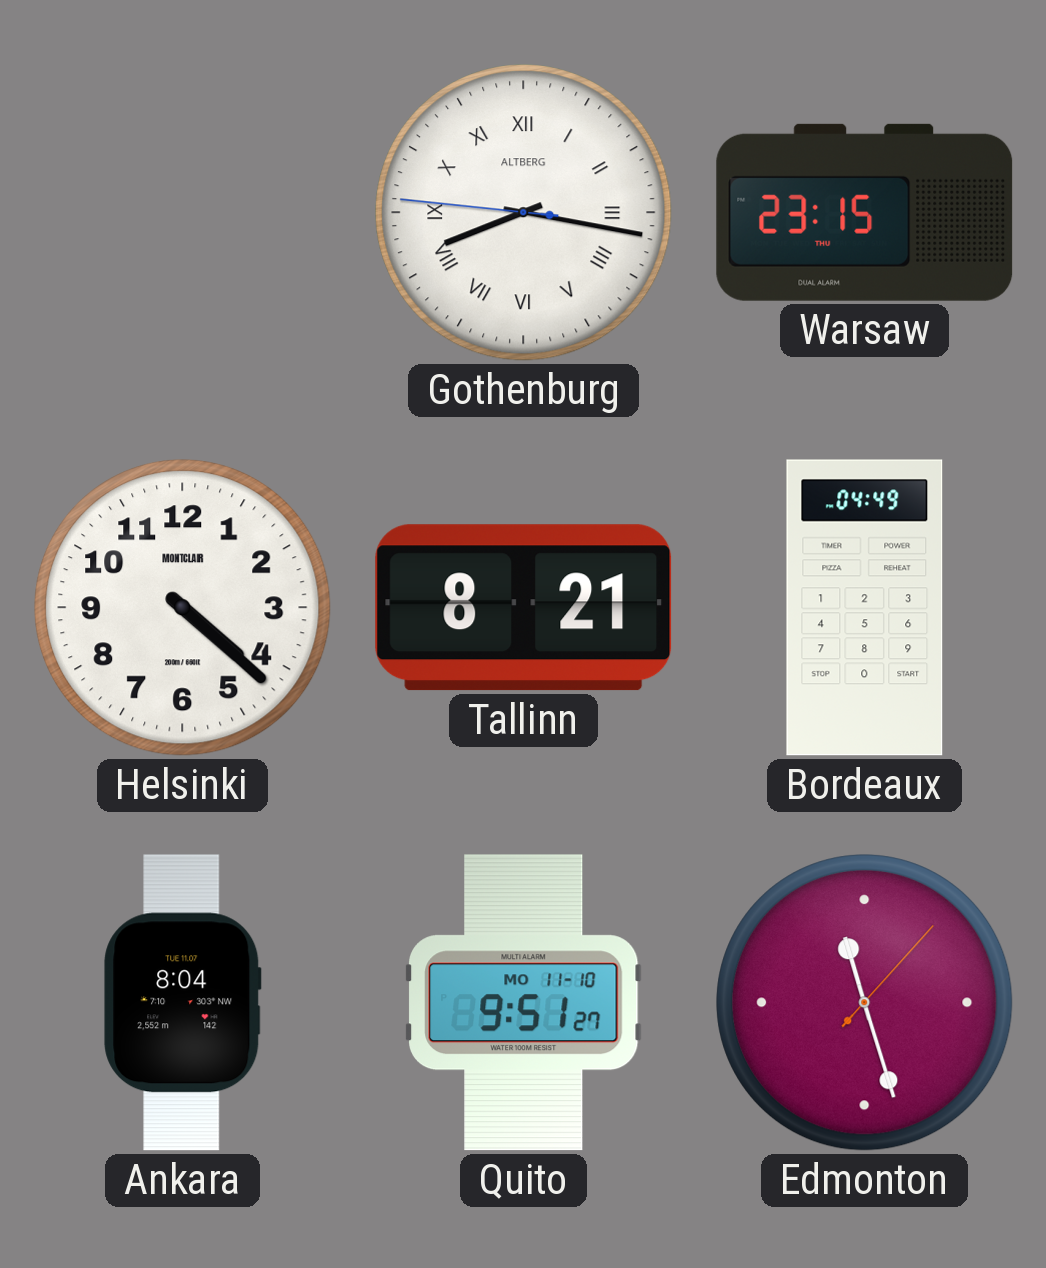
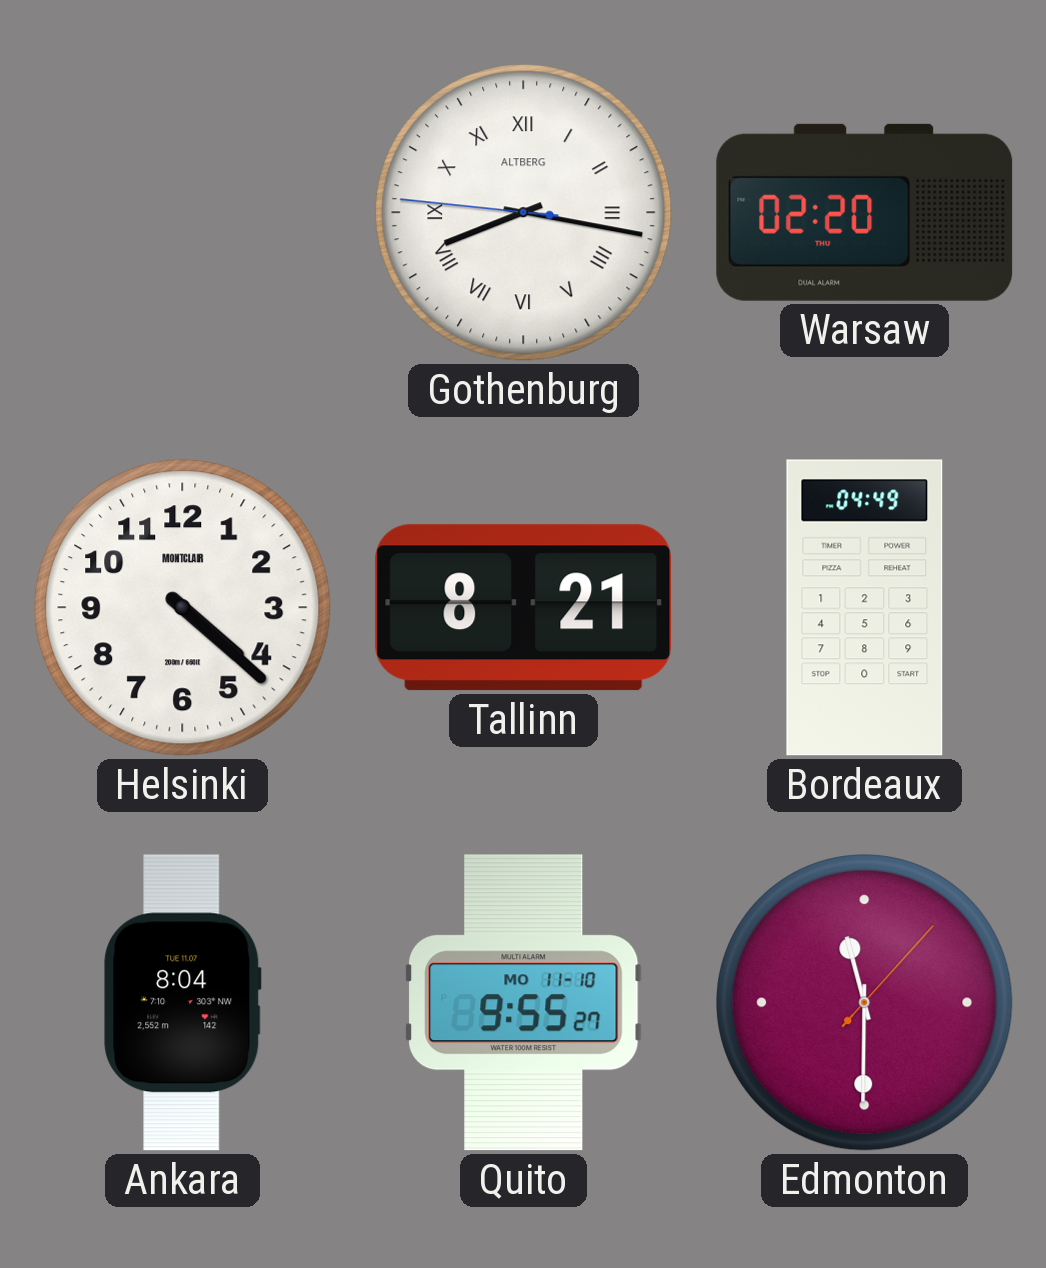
Warsaw: 23:15 -> 02:20
Quito: 9:51 -> 9:55
Edmonton: 11:27 -> 11:30
